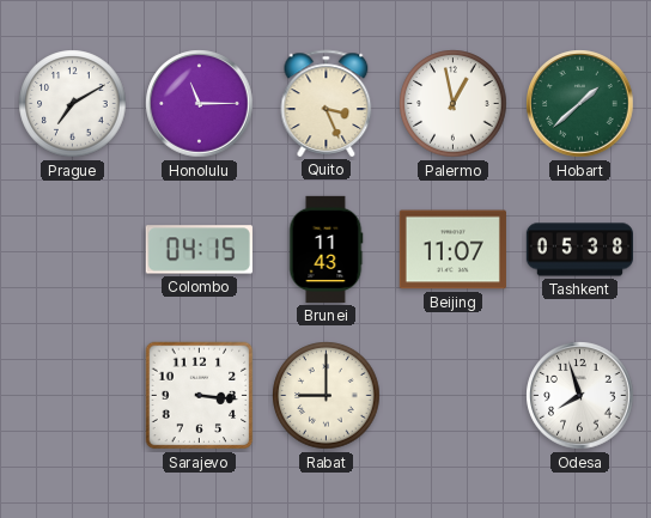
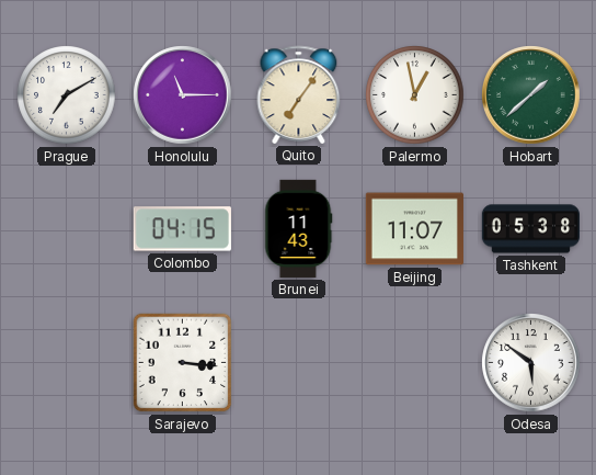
Quito: 3:26 -> 7:06
Rabat: 9:00 -> none
Odesa: 7:57 -> 5:51
